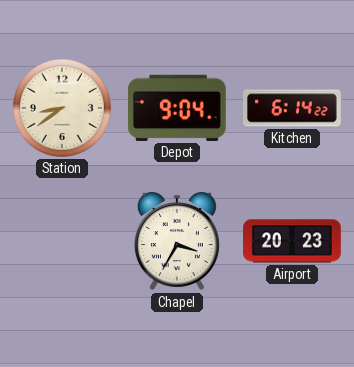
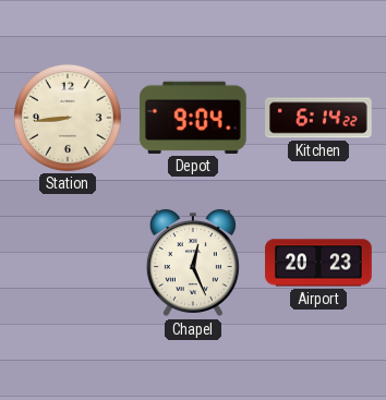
Station: 8:39 -> 8:44
Chapel: 3:35 -> 12:26
